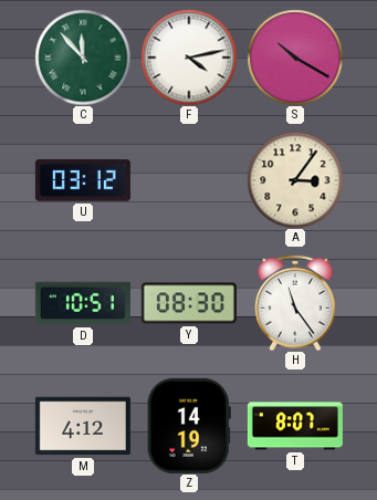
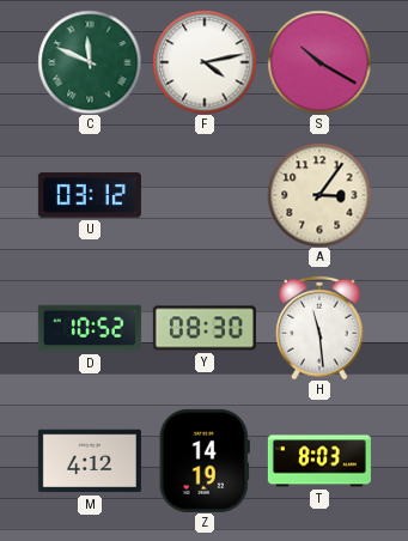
C: 11:53 -> 11:49
D: 10:51 -> 10:52
H: 11:24 -> 11:29
T: 8:07 -> 8:03
